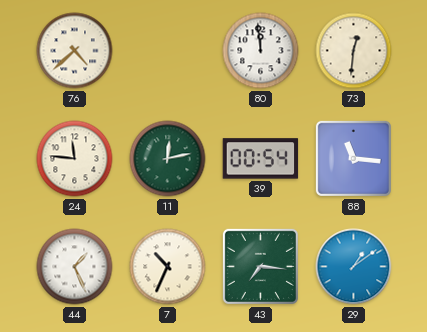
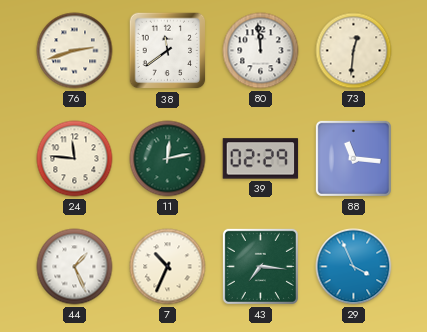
76: 4:38 -> 2:42
38: none -> 11:39
39: 00:54 -> 02:29
29: 1:09 -> 3:56
